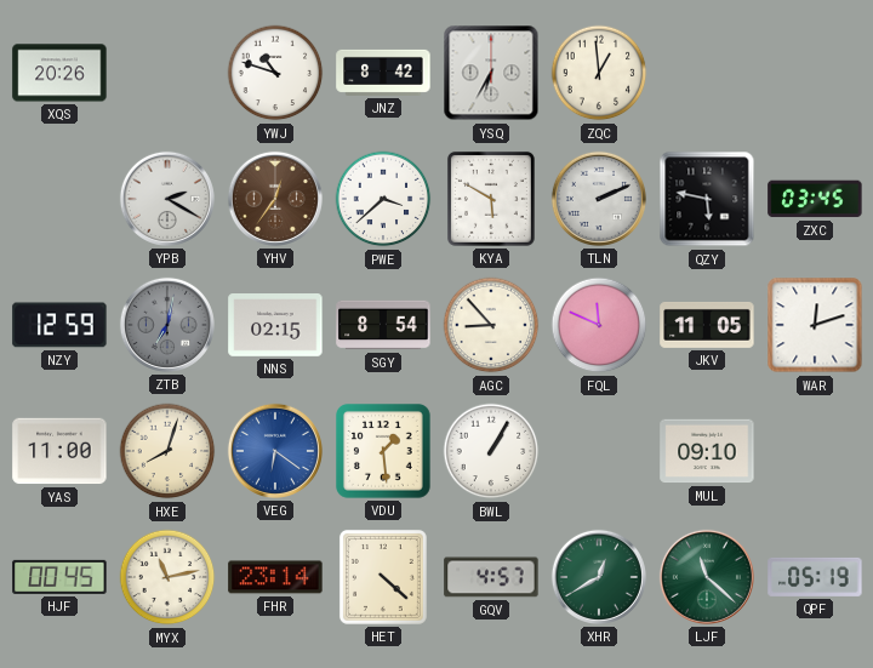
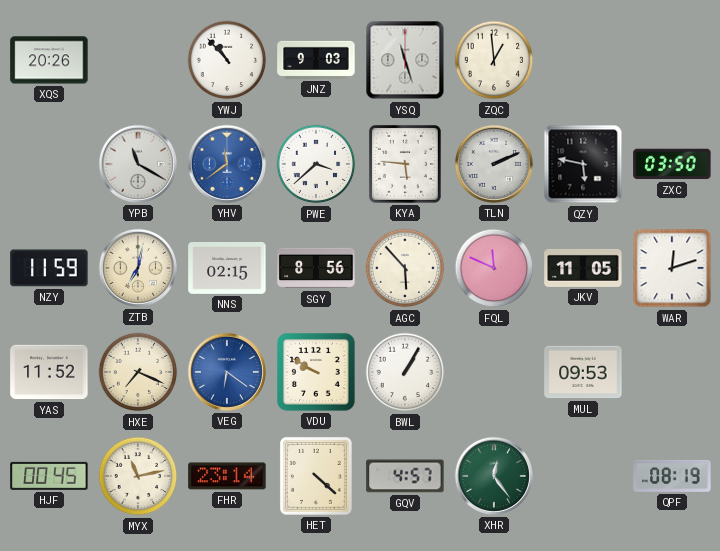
YWJ: 10:48 -> 10:53
JNZ: 8:42 -> 9:03
YSQ: 6:35 -> 11:27
YPB: 2:20 -> 11:20
YHV: 12:36 -> 11:39
YHV dial: brown -> blue
KYA: 5:50 -> 5:46
ZXC: 03:45 -> 03:50
NZY: 12:59 -> 11:59
ZTB dial: grey -> cream
SGY: 8:54 -> 8:56
AGC: 8:53 -> 5:53
YAS: 11:00 -> 11:52
HXE: 8:03 -> 7:19
VDU: 1:29 -> 9:50
MUL: 09:10 -> 09:53
XHR: 12:40 -> 12:24
LJF: 11:22 -> none
QPF: 05:19 -> 08:19
